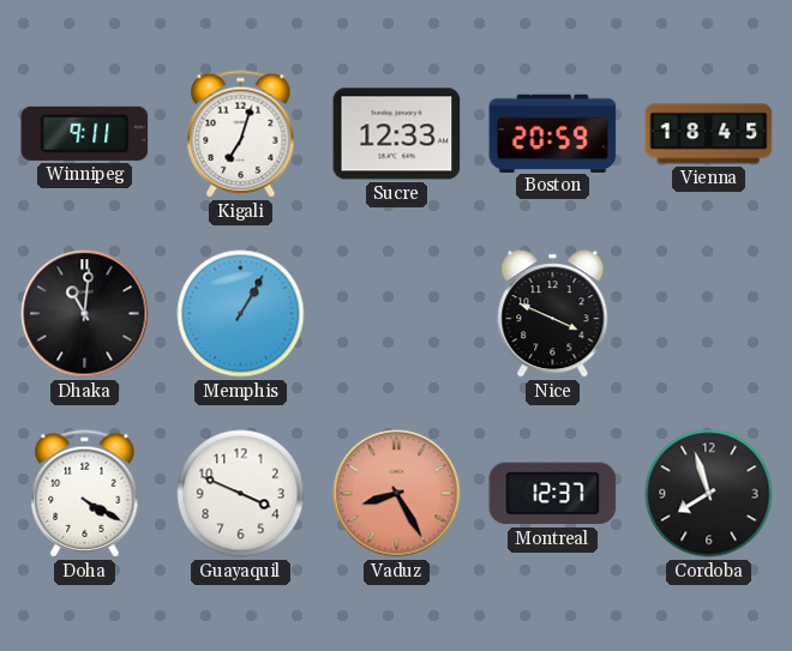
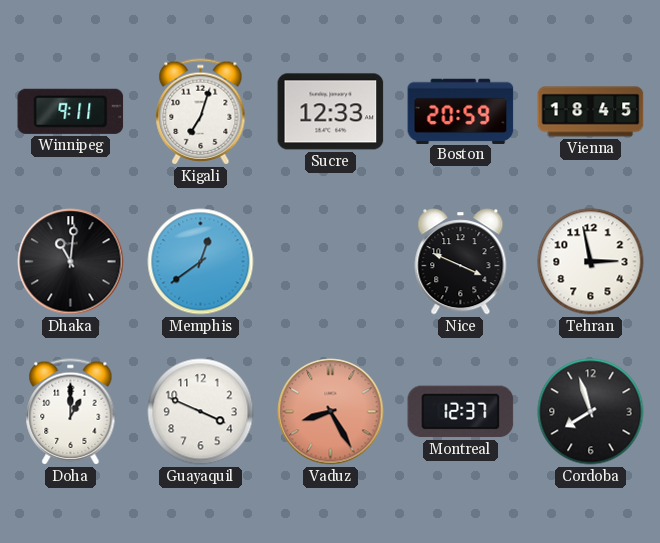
Memphis: 1:05 -> 12:39
Tehran: none -> 2:58
Doha: 4:20 -> 1:00
